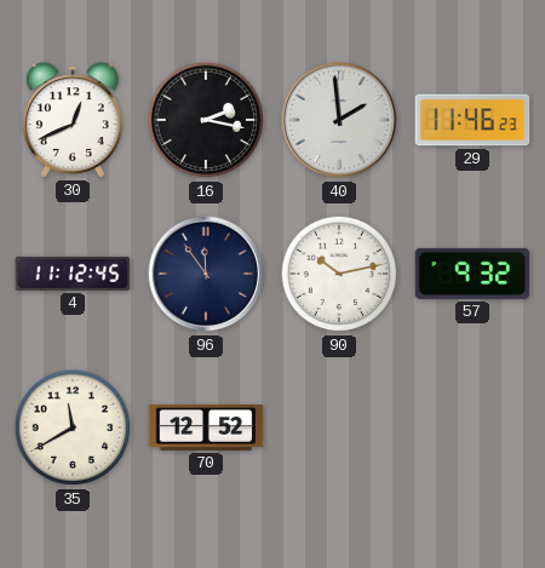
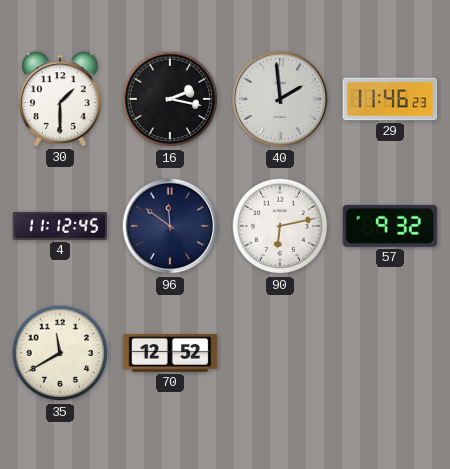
30: 12:41 -> 1:30
96: 11:54 -> 11:51
90: 10:13 -> 6:13
